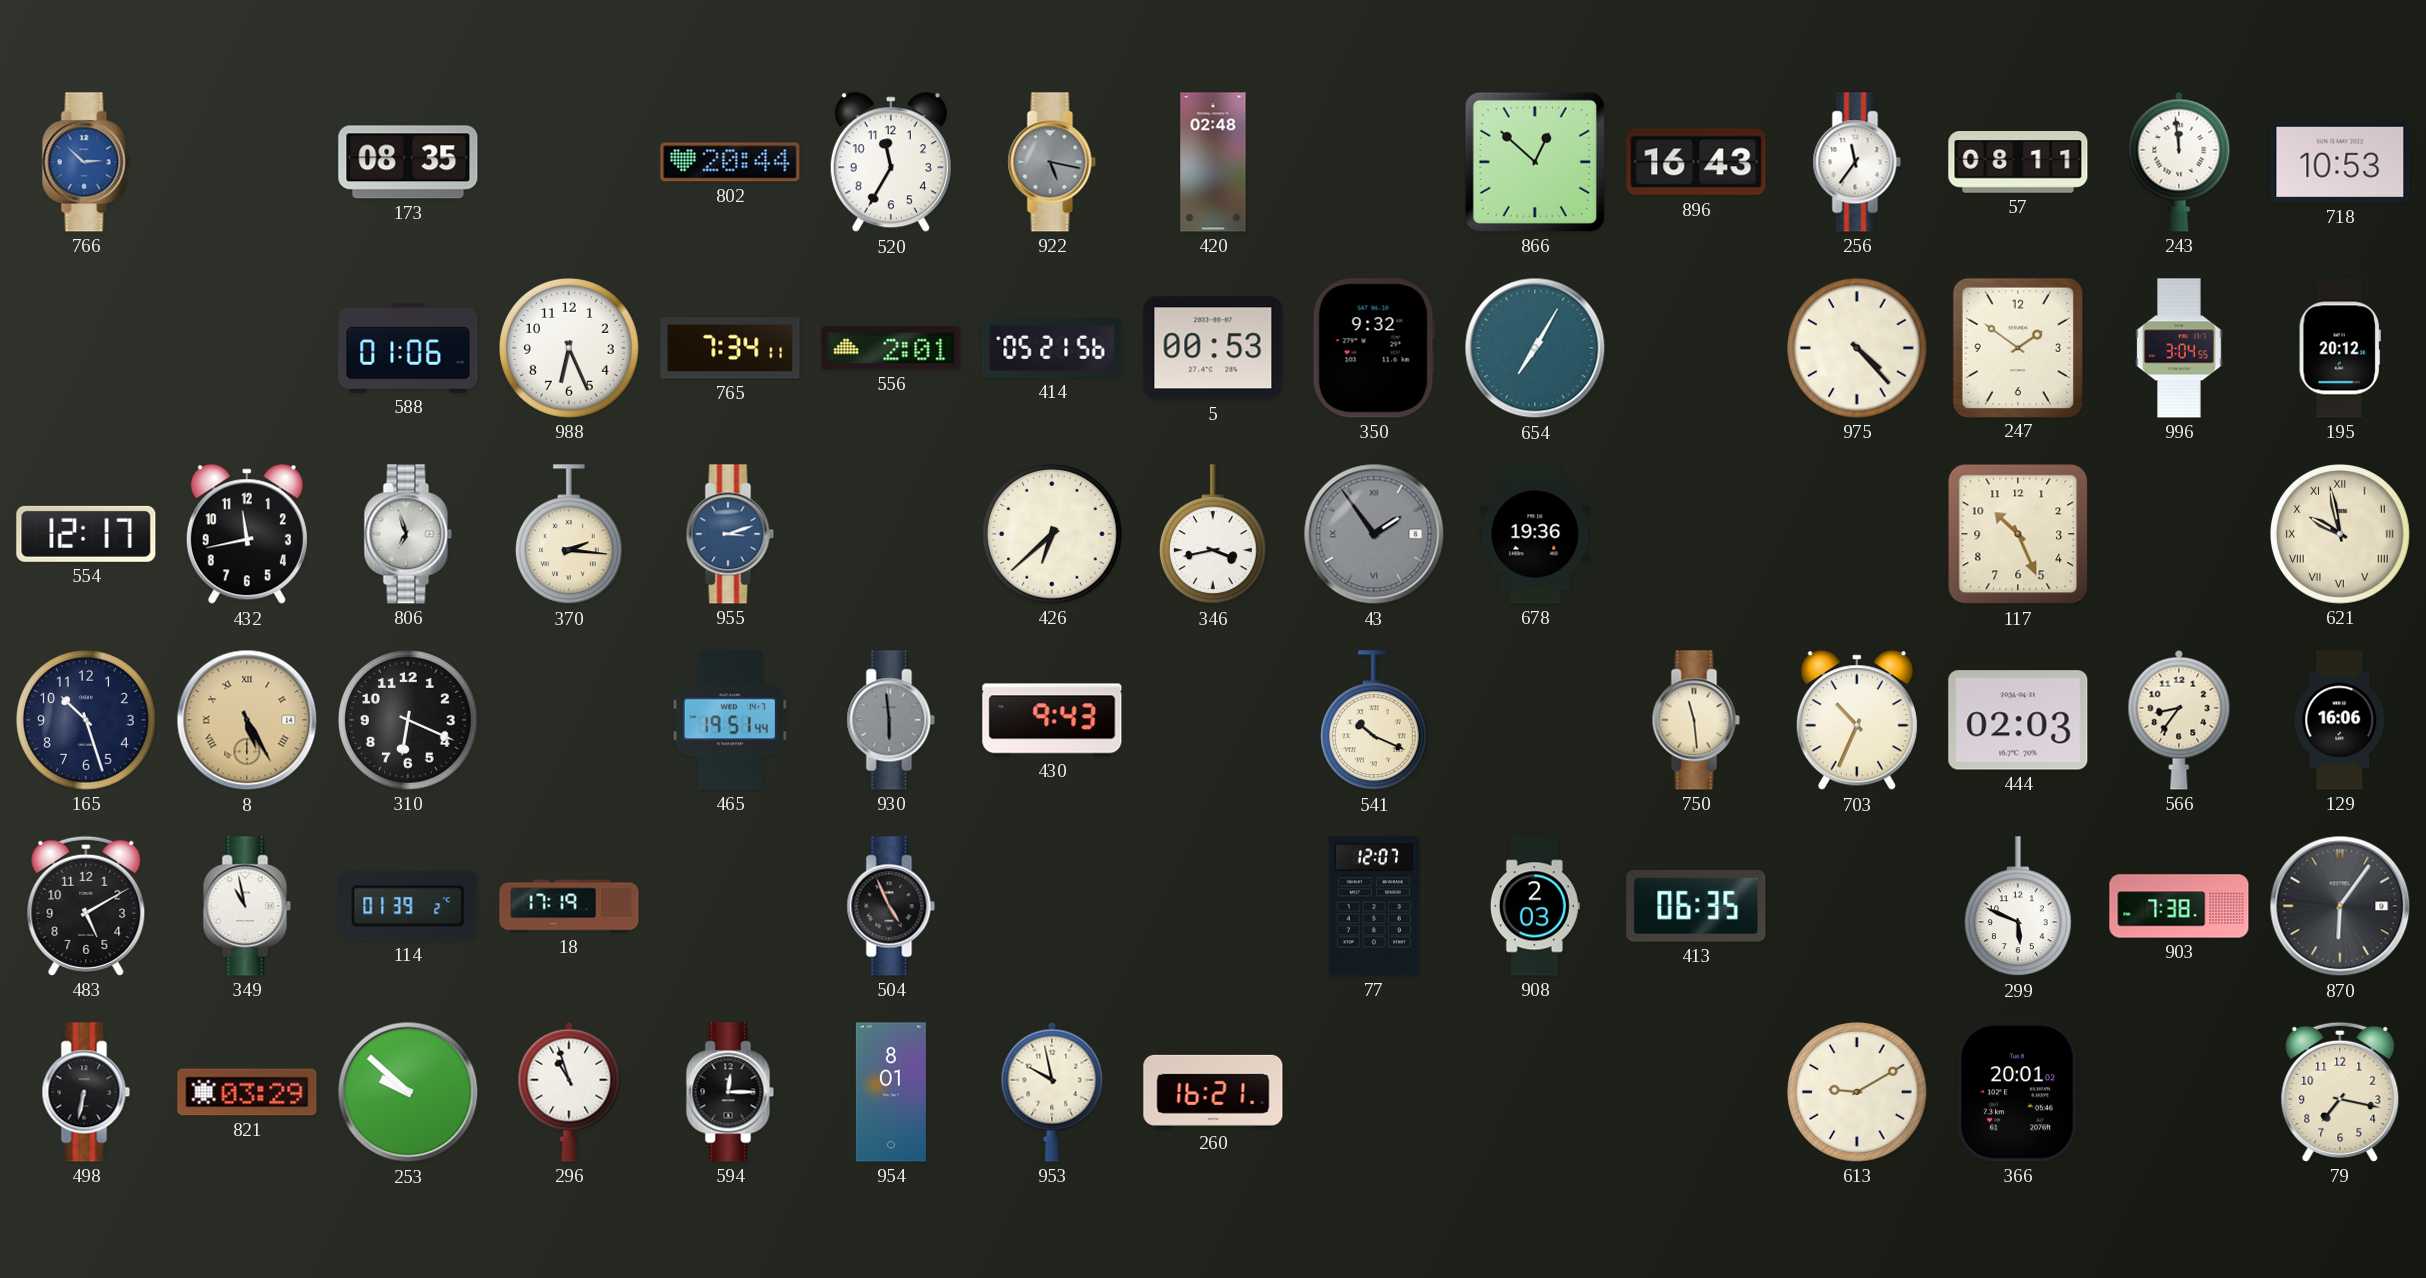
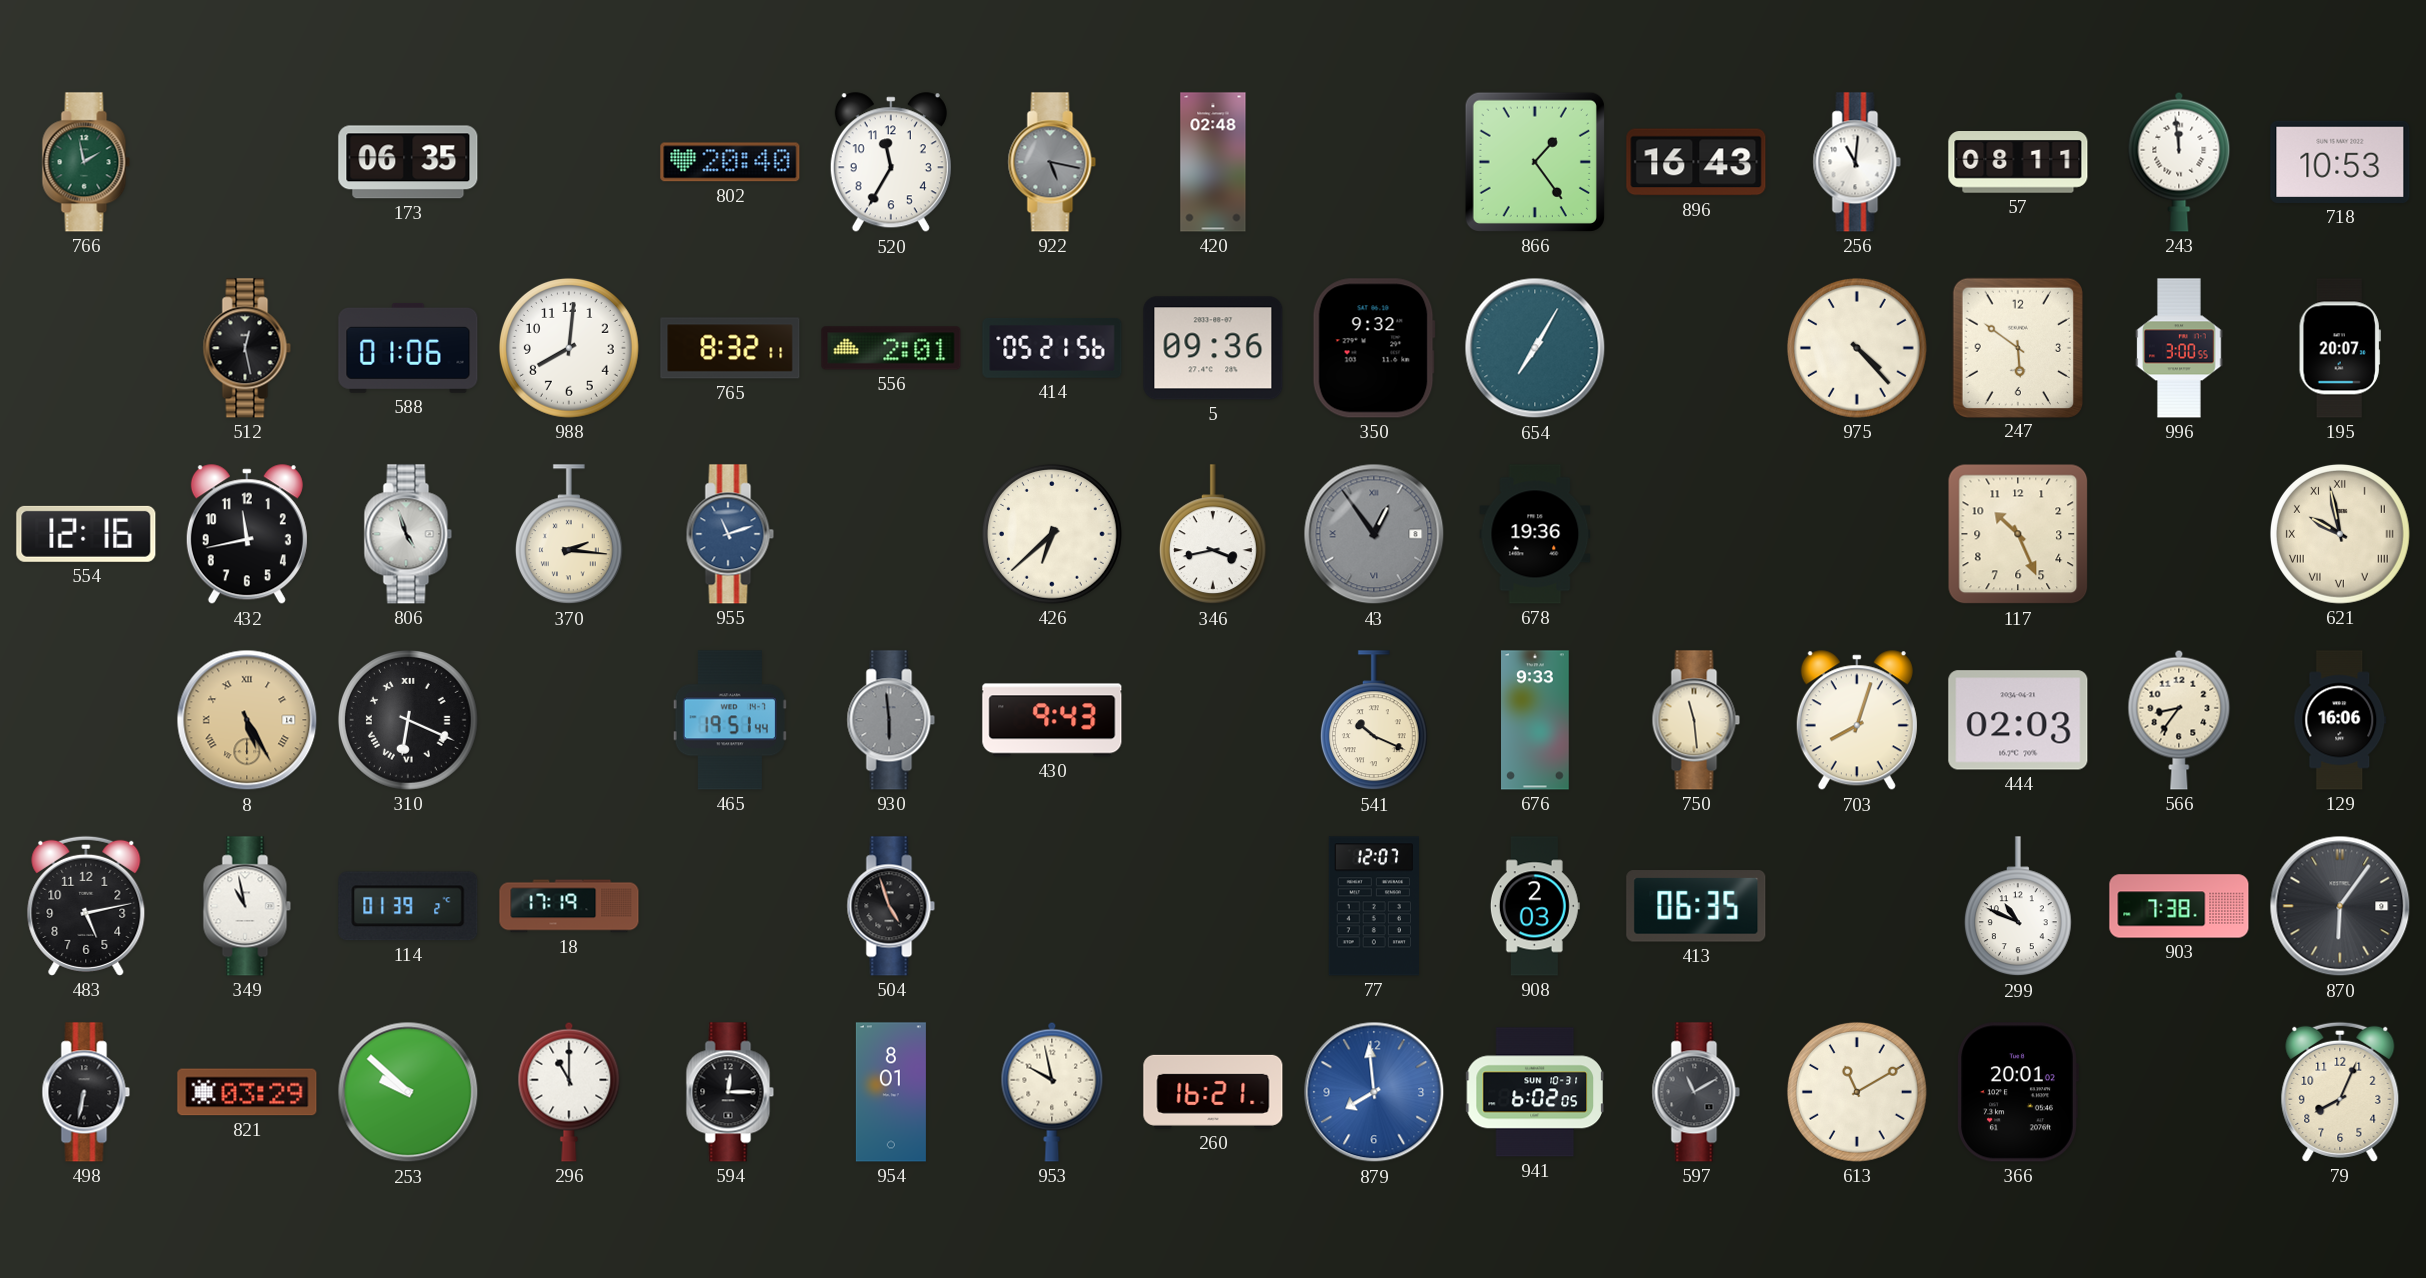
766: 2:52 -> 1:58
766 dial: blue -> green
173: 08:35 -> 06:35
802: 20:44 -> 20:40
866: 12:52 -> 1:24
256: 11:36 -> 11:01
512: none -> 12:28
988: 6:26 -> 8:01
765: 7:34 -> 8:32
5: 00:53 -> 09:36
247: 1:51 -> 5:51
996: 3:04 -> 3:00
195: 20:12 -> 20:07
554: 12:17 -> 12:16
806: 6:57 -> 4:57
955: 3:12 -> 11:12
43: 1:54 -> 12:54
165: 10:27 -> none
310 numerals: Arabic -> Roman
676: none -> 9:33
703: 10:34 -> 8:03
483: 5:10 -> 5:13
504: 4:56 -> 4:57
299: 5:49 -> 10:49
296: 10:57 -> 11:00
879: none -> 7:59
941: none -> 6:02
597: none -> 11:10
613: 9:10 -> 11:10
79: 7:17 -> 8:04
